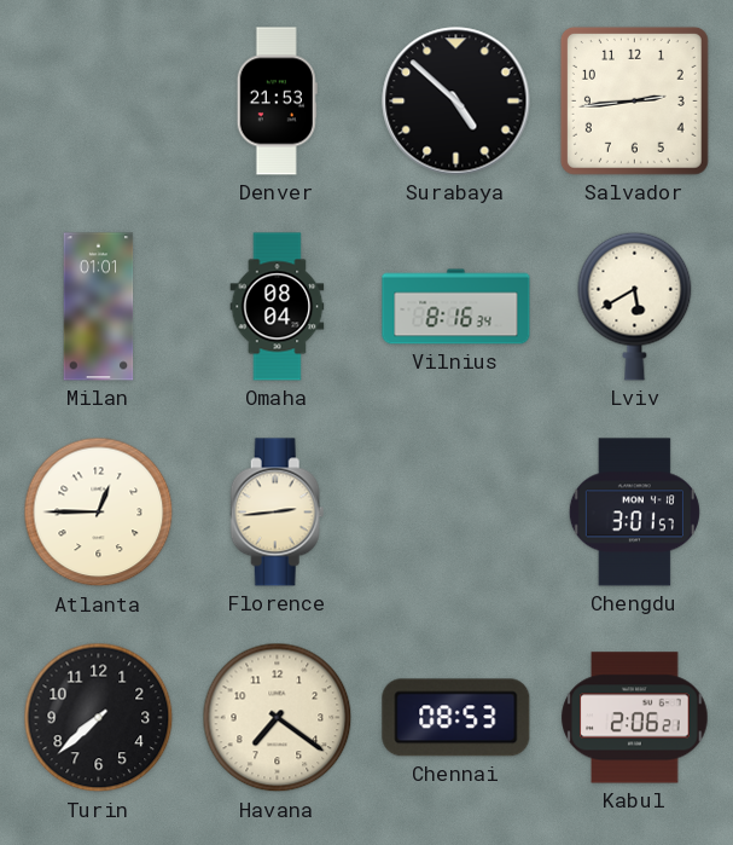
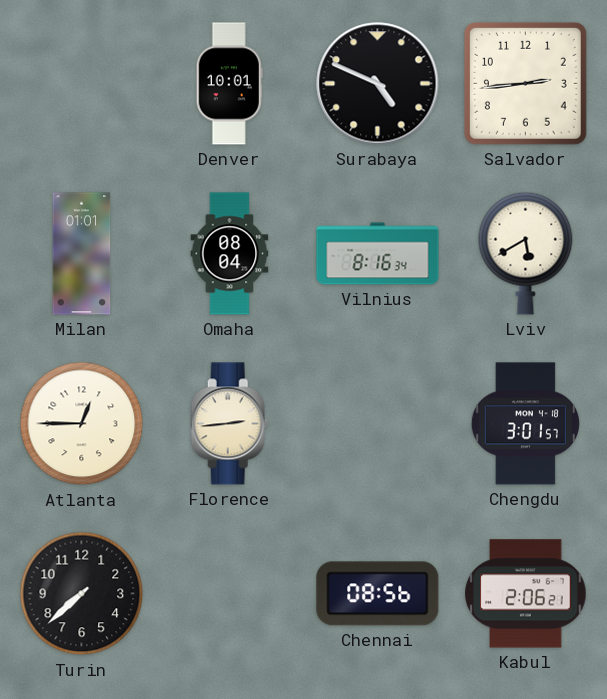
Denver: 21:53 -> 10:01
Surabaya: 4:52 -> 4:49
Havana: 7:21 -> none
Chennai: 08:53 -> 08:56
